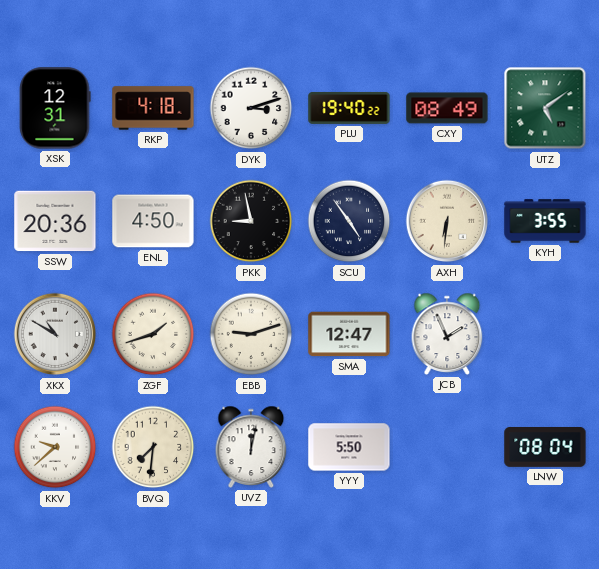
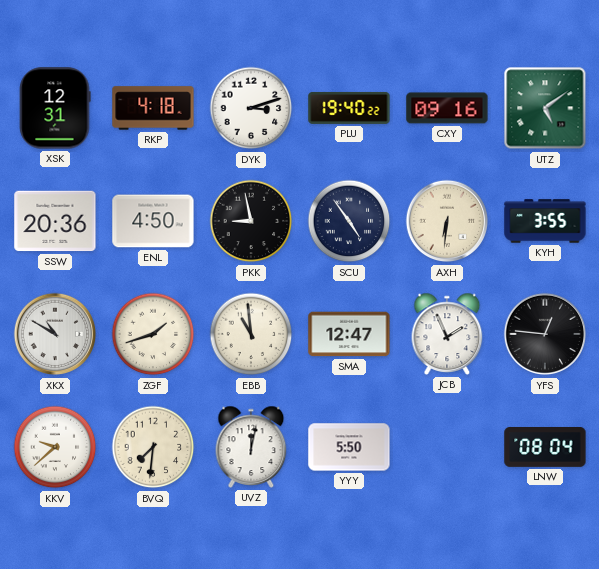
CXY: 08:49 -> 09:16
EBB: 9:12 -> 10:59
YFS: none -> 12:46
